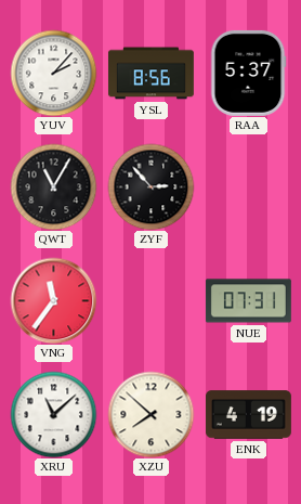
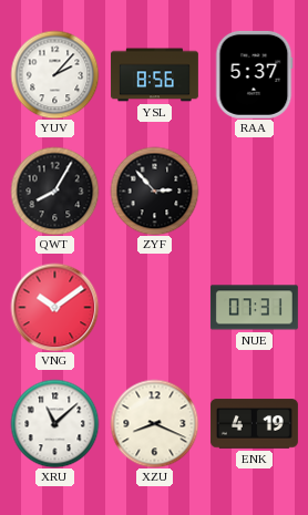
QWT: 11:05 -> 8:05
VNG: 11:36 -> 10:09
XZU: 7:52 -> 8:19
